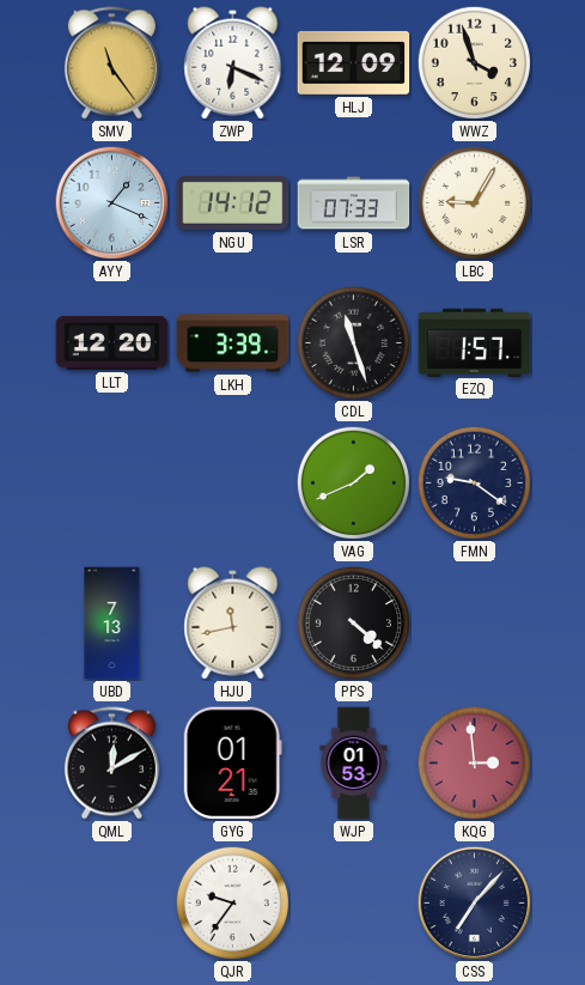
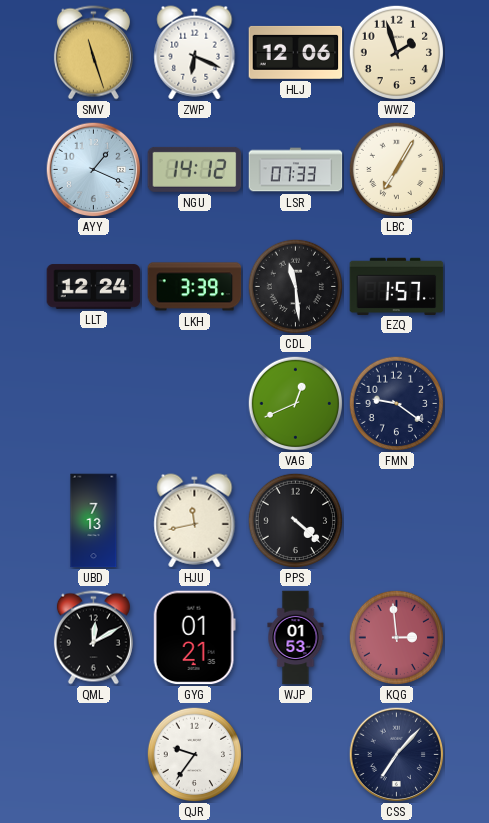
SMV: 11:24 -> 11:27
HLJ: 12:09 -> 12:06
WWZ: 3:57 -> 1:57
LBC: 9:05 -> 7:05
LLT: 12:20 -> 12:24
CDL: 11:27 -> 11:29
VAG: 1:41 -> 12:41
